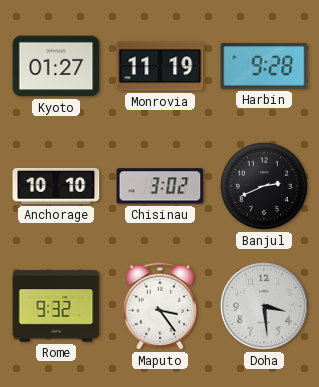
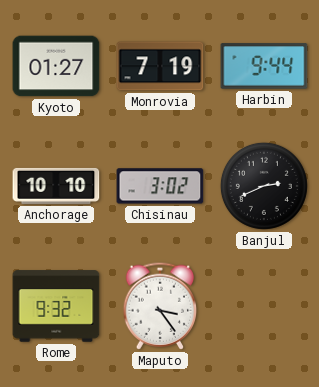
Monrovia: 11:19 -> 7:19
Harbin: 9:28 -> 9:44
Doha: 3:29 -> none
